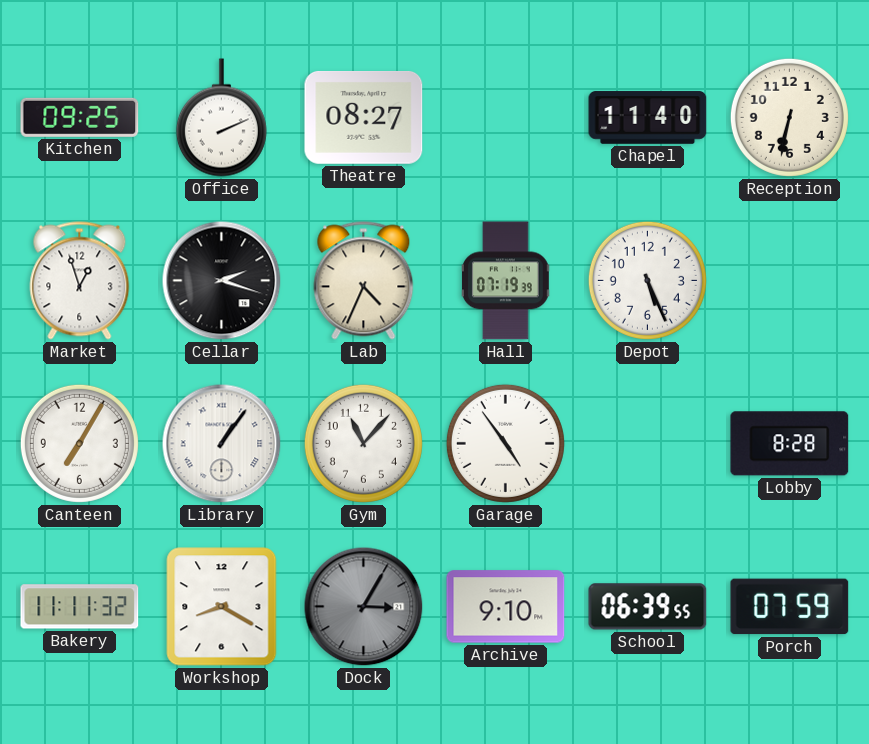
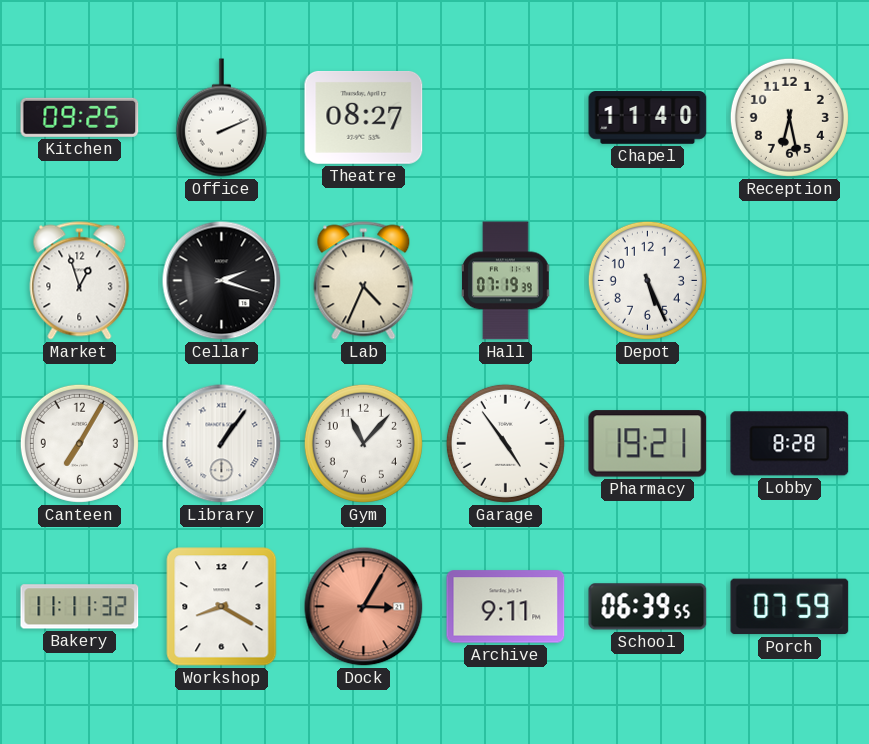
Reception: 6:32 -> 6:28
Pharmacy: none -> 19:21
Dock dial: grey -> salmon
Archive: 9:10 -> 9:11
